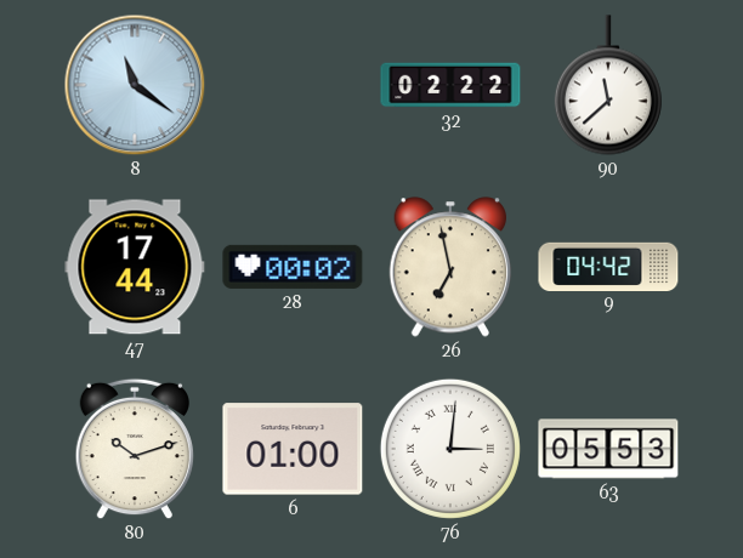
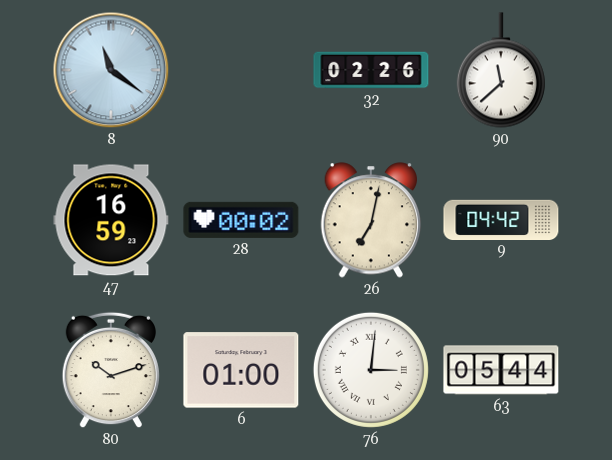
32: 02:22 -> 02:26
47: 17:44 -> 16:59
26: 6:58 -> 7:02
63: 05:53 -> 05:44
